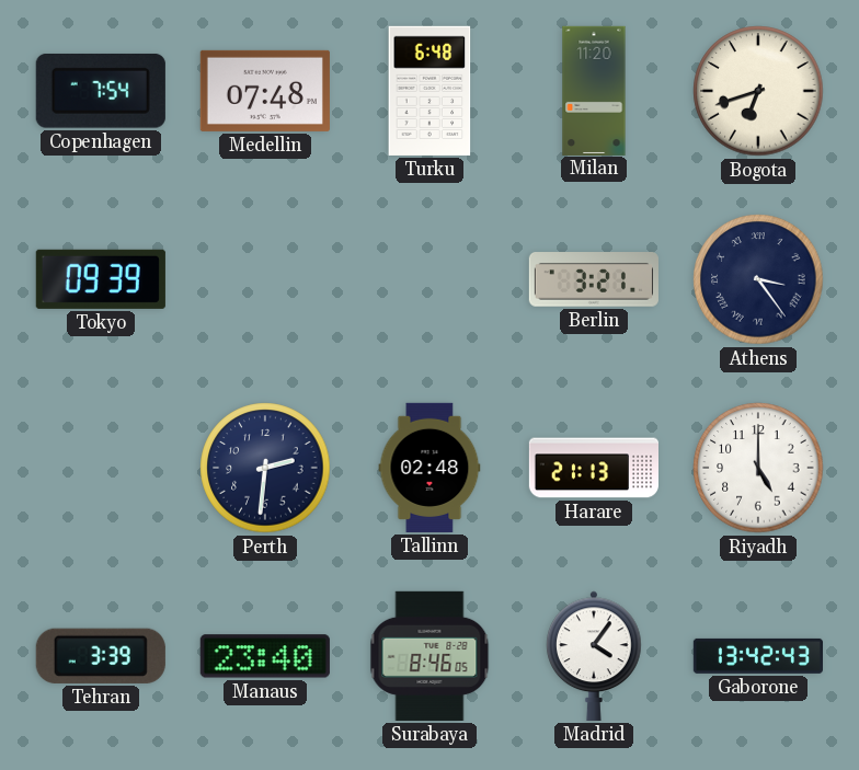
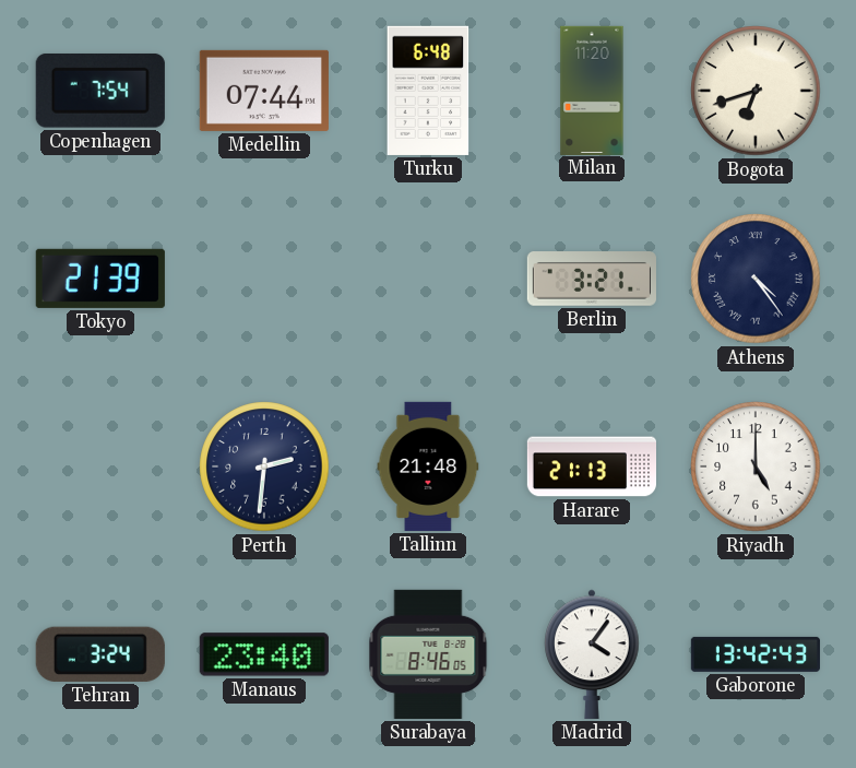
Medellin: 07:48 -> 07:44
Tokyo: 09:39 -> 21:39
Athens: 3:24 -> 4:24
Tallinn: 02:48 -> 21:48
Tehran: 3:39 -> 3:24
